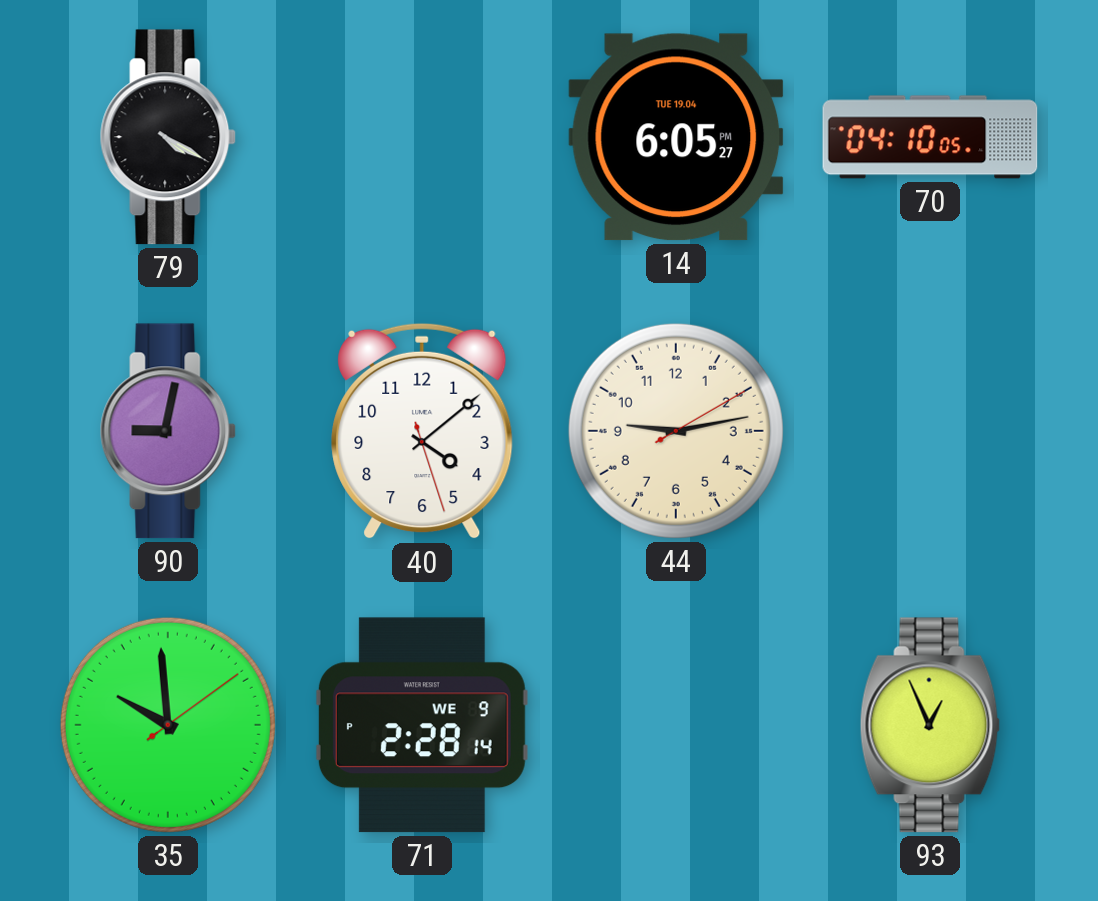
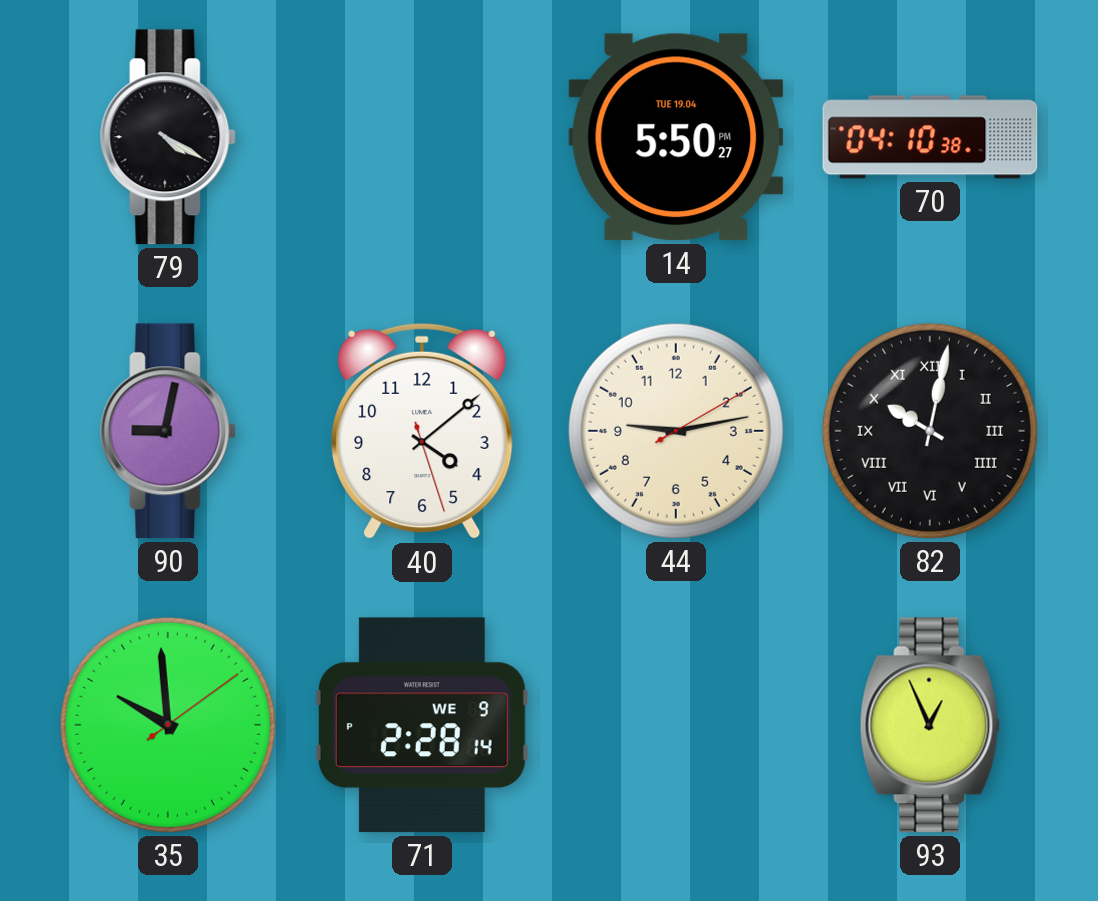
14: 6:05 -> 5:50
70: 04:10:05 -> 04:10:38
82: none -> 10:02
